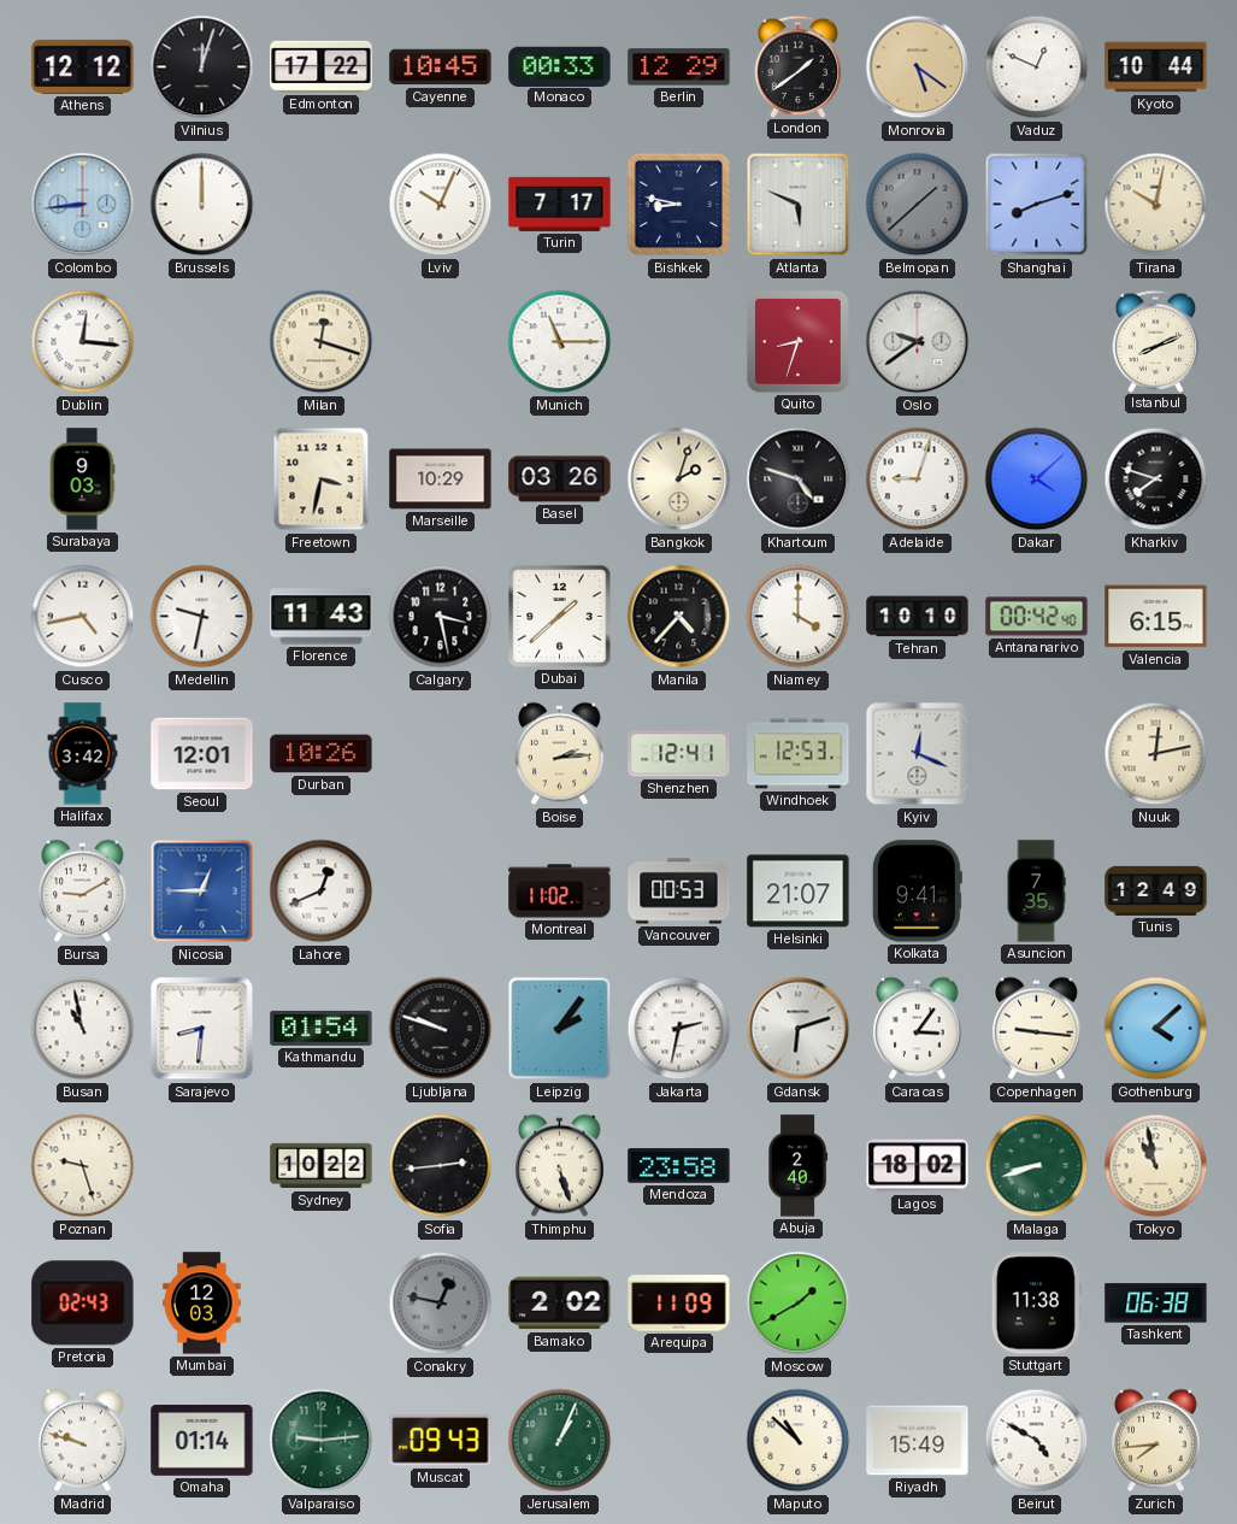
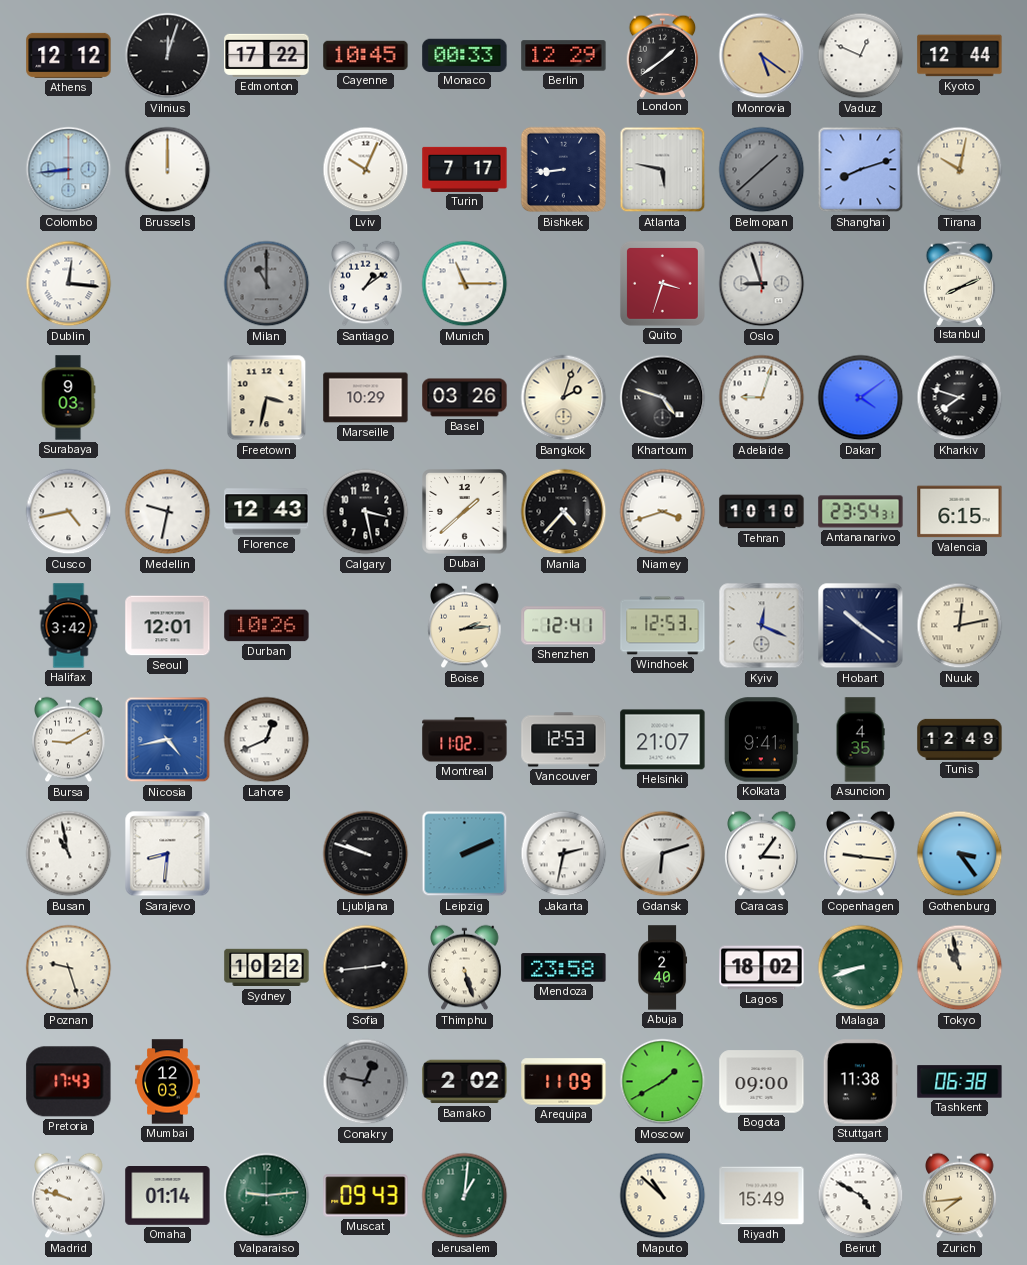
Kyoto: 10:44 -> 12:44
Bishkek: 8:47 -> 8:44
Atlanta: 5:49 -> 5:47
Milan: 12:18 -> 11:00
Milan dial: cream -> grey
Santiago: none -> 1:09
Quito: 8:33 -> 3:33
Oslo: 9:39 -> 8:57
Dakar: 4:08 -> 4:09
Florence: 11:43 -> 12:43
Niamey: 4:00 -> 3:42
Antananarivo: 00:42 -> 23:54
Hobart: none -> 10:21
Nicosia: 12:45 -> 4:43
Vancouver: 00:53 -> 12:53
Asuncion: 7:35 -> 4:35
Kathmandu: 01:54 -> none
Leipzig: 2:06 -> 2:11
Gothenburg: 4:08 -> 3:24
Pretoria: 02:43 -> 17:43
Bogota: none -> 09:00
Jerusalem: 1:04 -> 1:01
